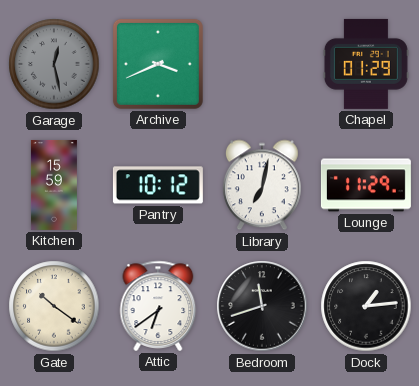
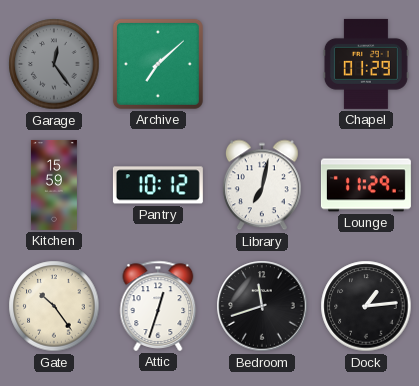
Garage: 12:28 -> 12:24
Archive: 3:41 -> 7:08
Gate: 10:21 -> 10:24
Attic: 6:39 -> 12:33
